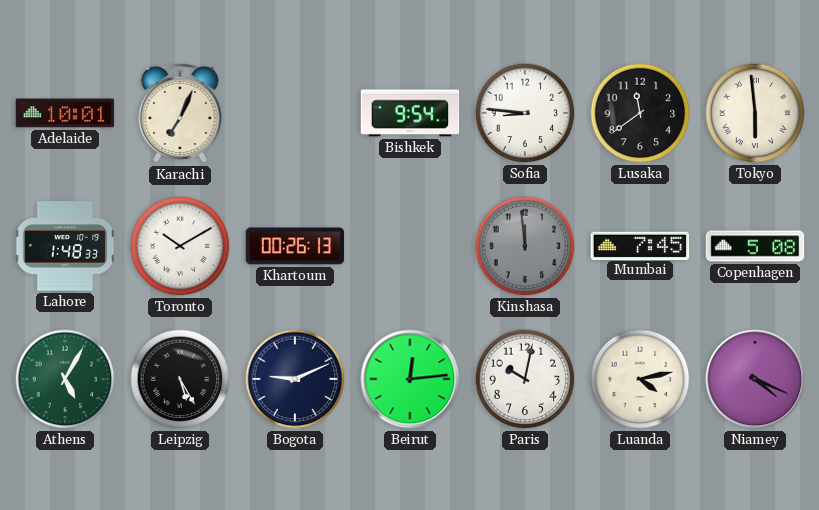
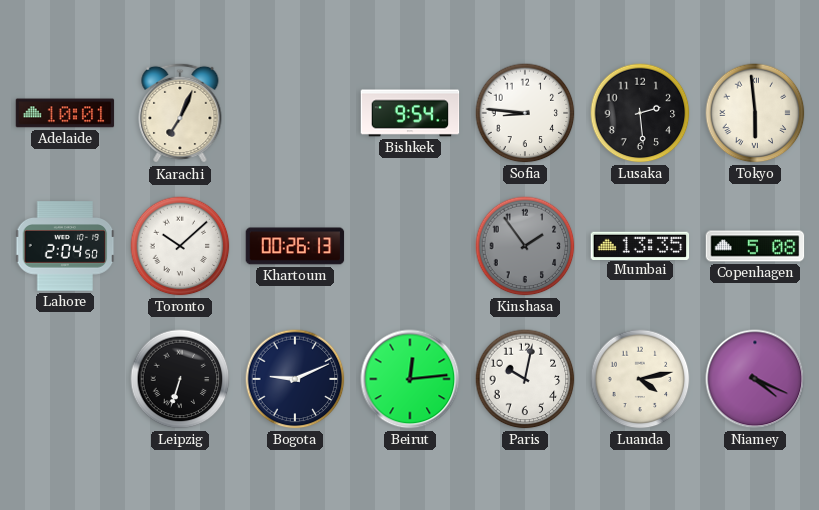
Lusaka: 11:39 -> 2:29
Lahore: 1:48 -> 2:04
Toronto: 10:10 -> 10:08
Kinshasa: 11:59 -> 1:54
Mumbai: 7:45 -> 13:35
Athens: 5:05 -> none
Leipzig: 5:25 -> 6:33
